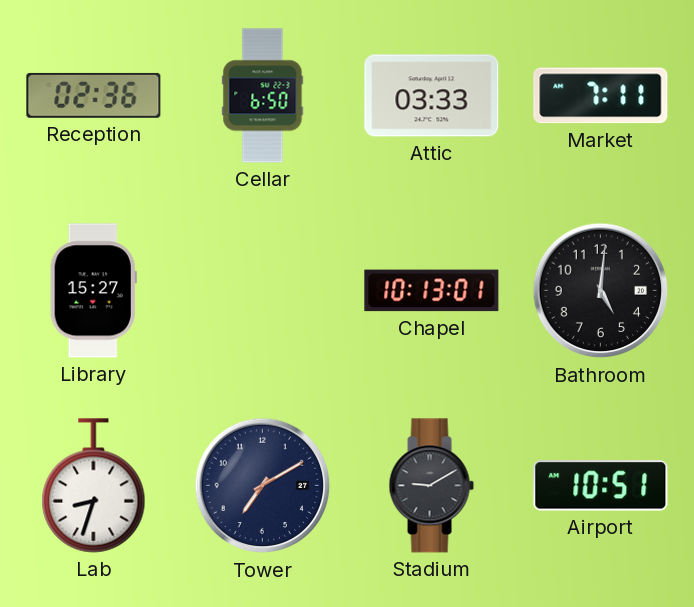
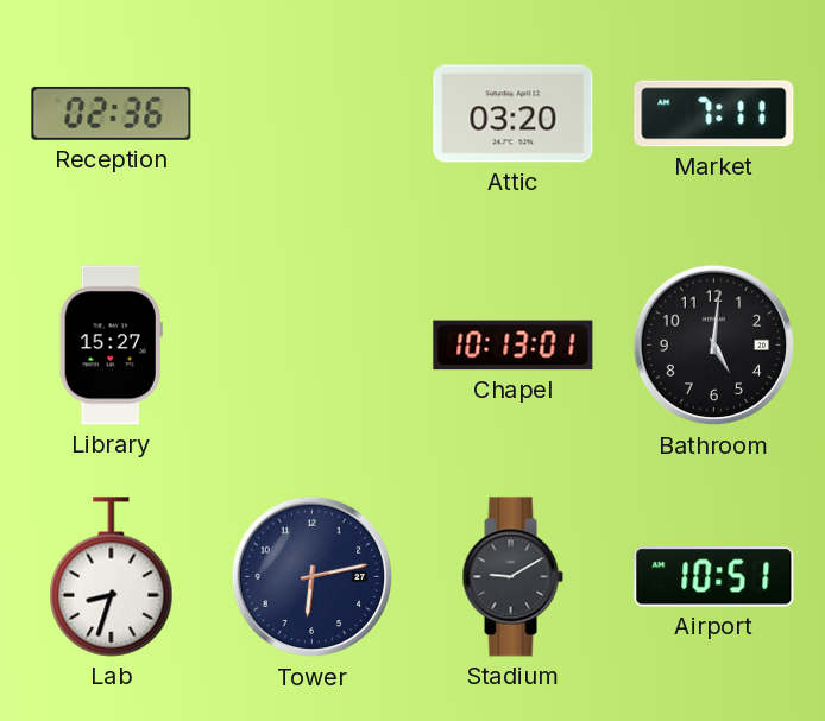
Cellar: 6:50 -> none
Attic: 03:33 -> 03:20
Tower: 7:10 -> 6:13
